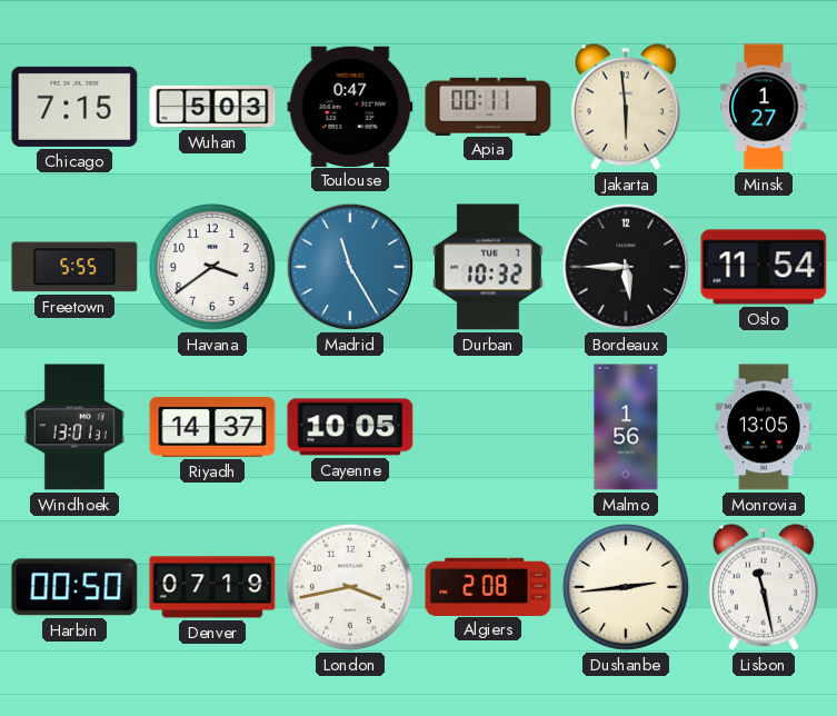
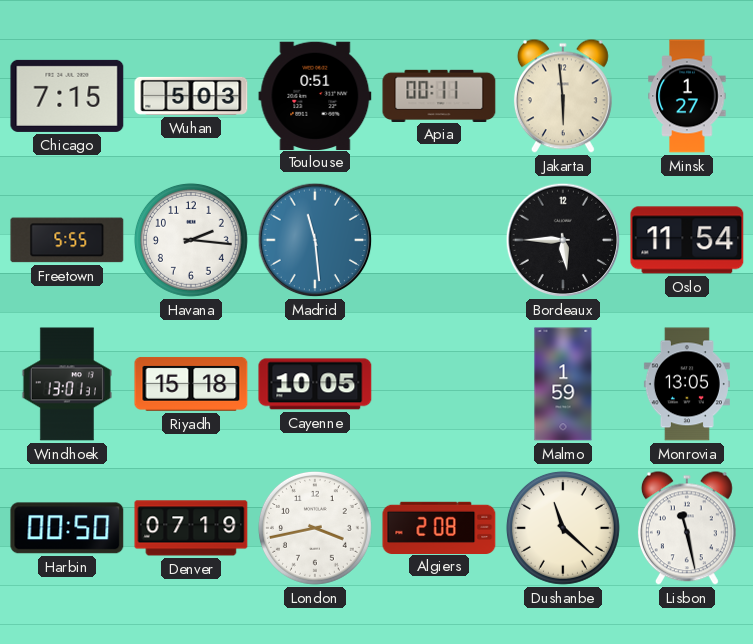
Toulouse: 0:47 -> 0:51
Havana: 3:39 -> 2:16
Madrid: 11:25 -> 11:29
Durban: 10:32 -> none
Riyadh: 14:37 -> 15:18
Malmo: 1:56 -> 1:59
Dushanbe: 2:44 -> 11:22
